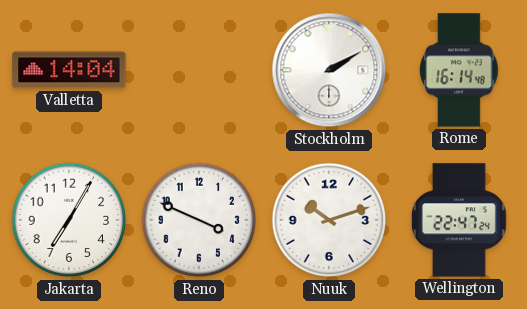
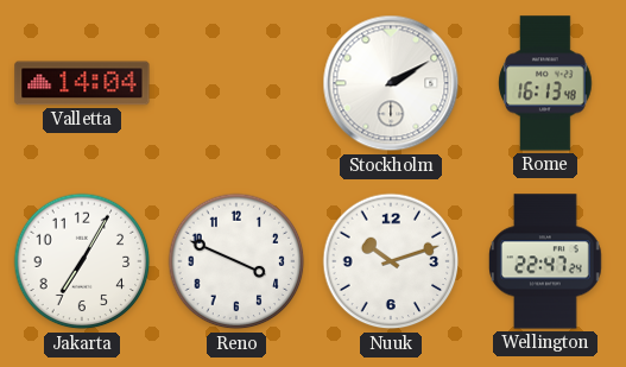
Rome: 16:14 -> 16:13
